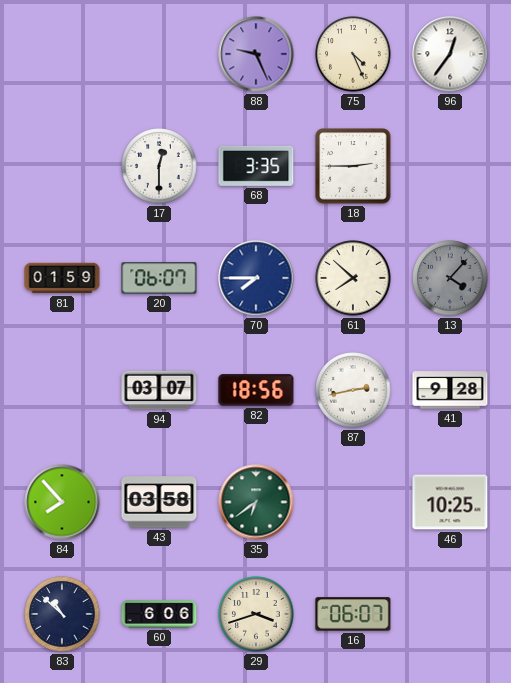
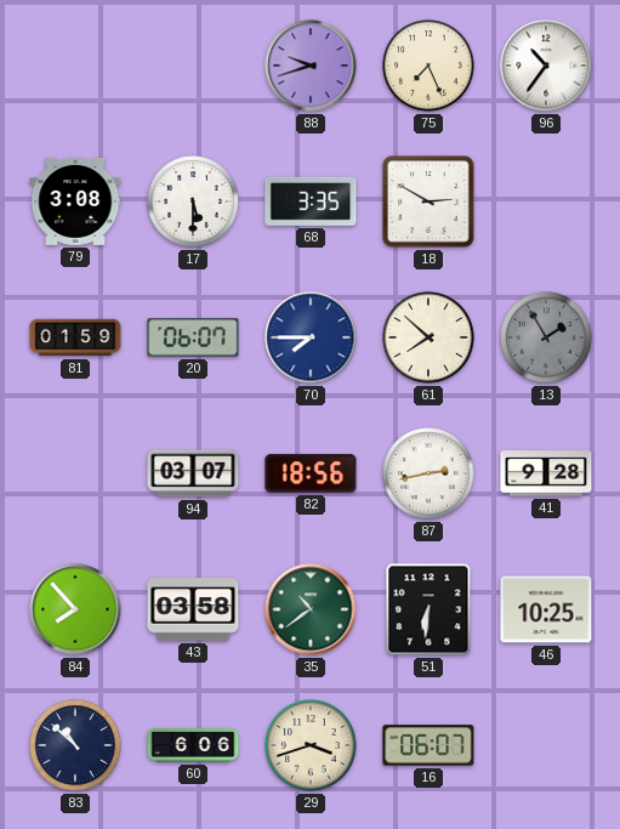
88: 9:26 -> 9:42
75: 4:26 -> 7:26
96: 12:36 -> 10:36
79: none -> 3:08
17: 12:30 -> 5:30
18: 2:45 -> 2:50
13: 4:07 -> 1:55
35: 6:39 -> 10:39
51: none -> 6:31
